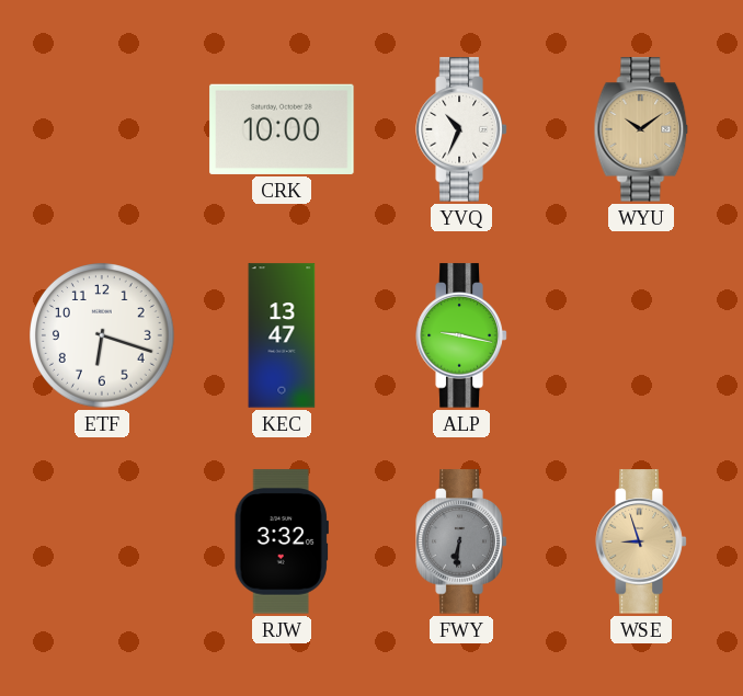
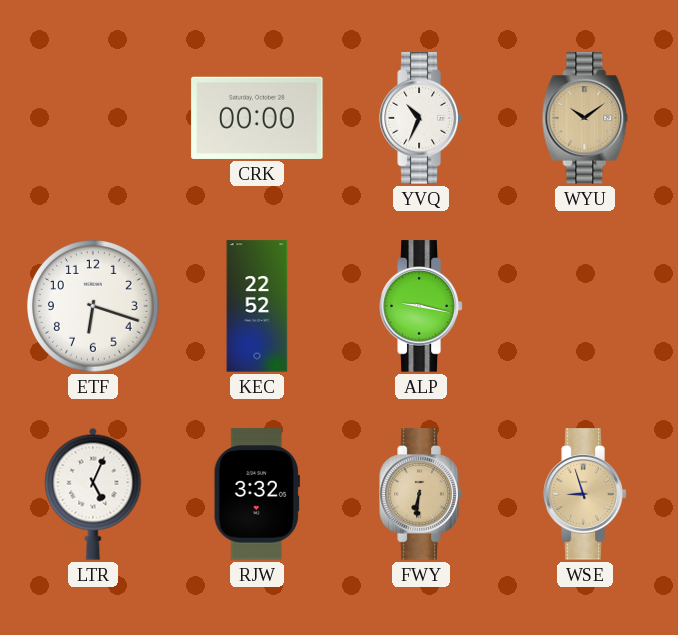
CRK: 10:00 -> 00:00
KEC: 13:47 -> 22:52
LTR: none -> 5:04
FWY dial: grey -> champagne
